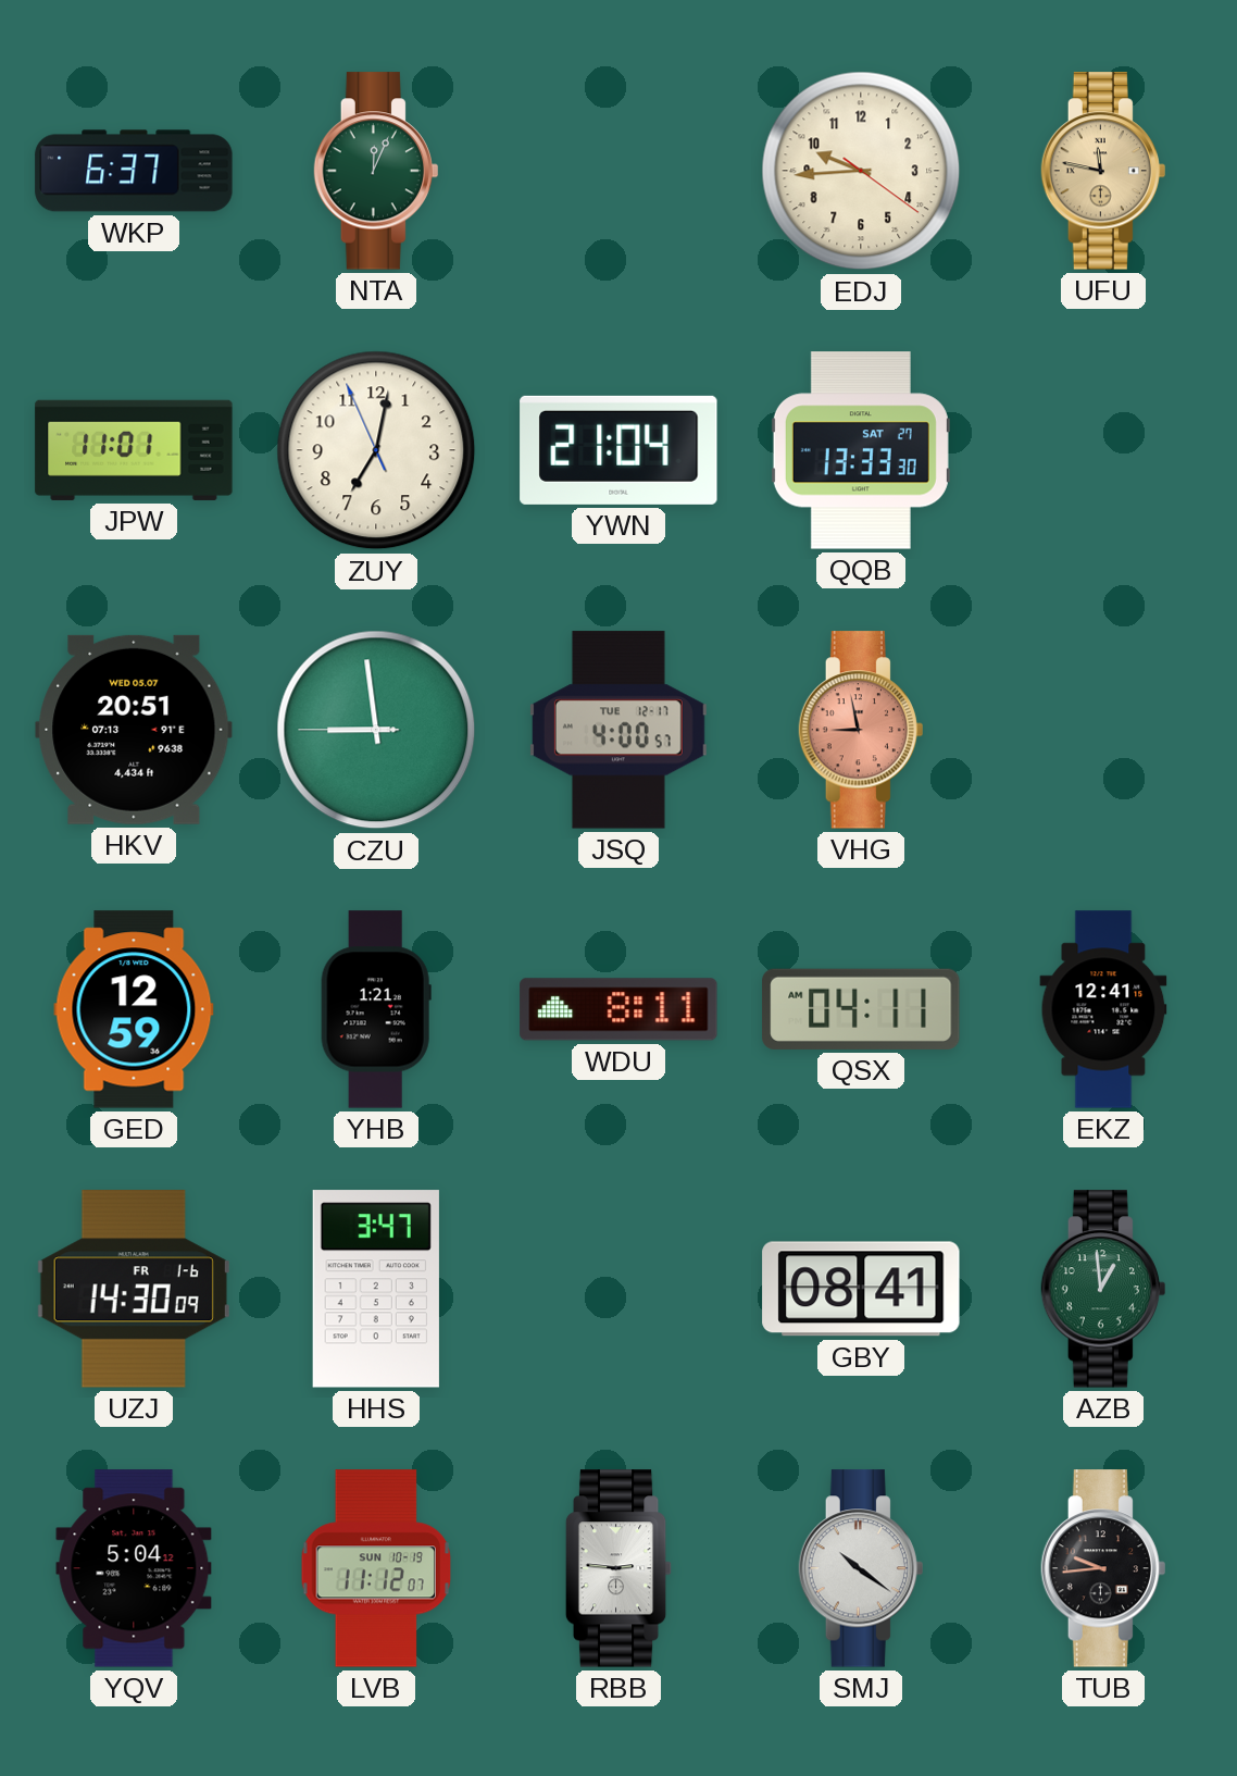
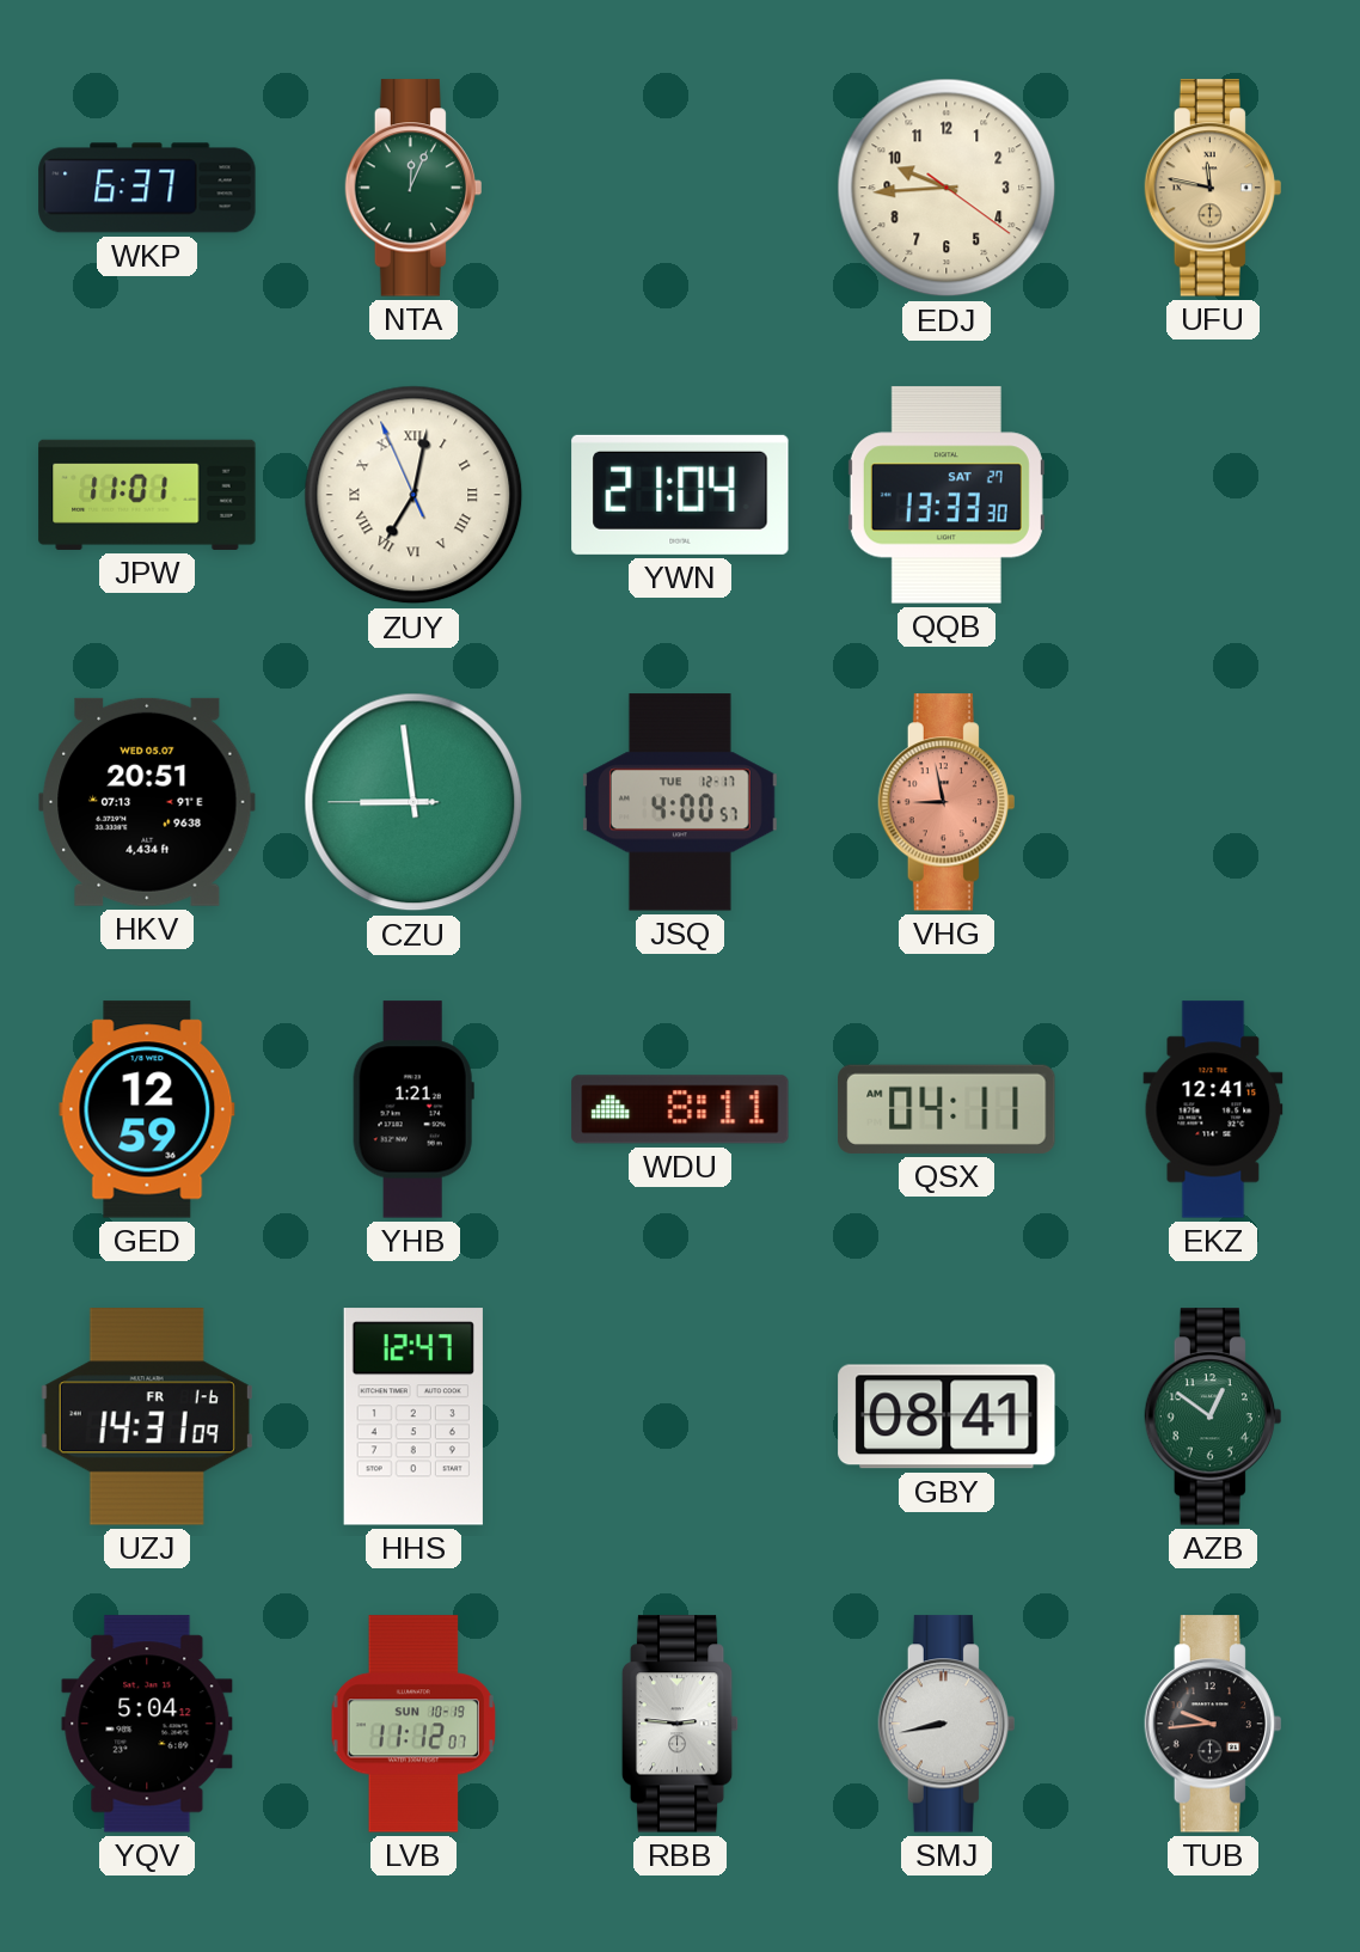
ZUY numerals: Arabic -> Roman
UZJ: 14:30 -> 14:31
HHS: 3:47 -> 12:47
AZB: 12:59 -> 12:51
SMJ: 10:21 -> 8:43
